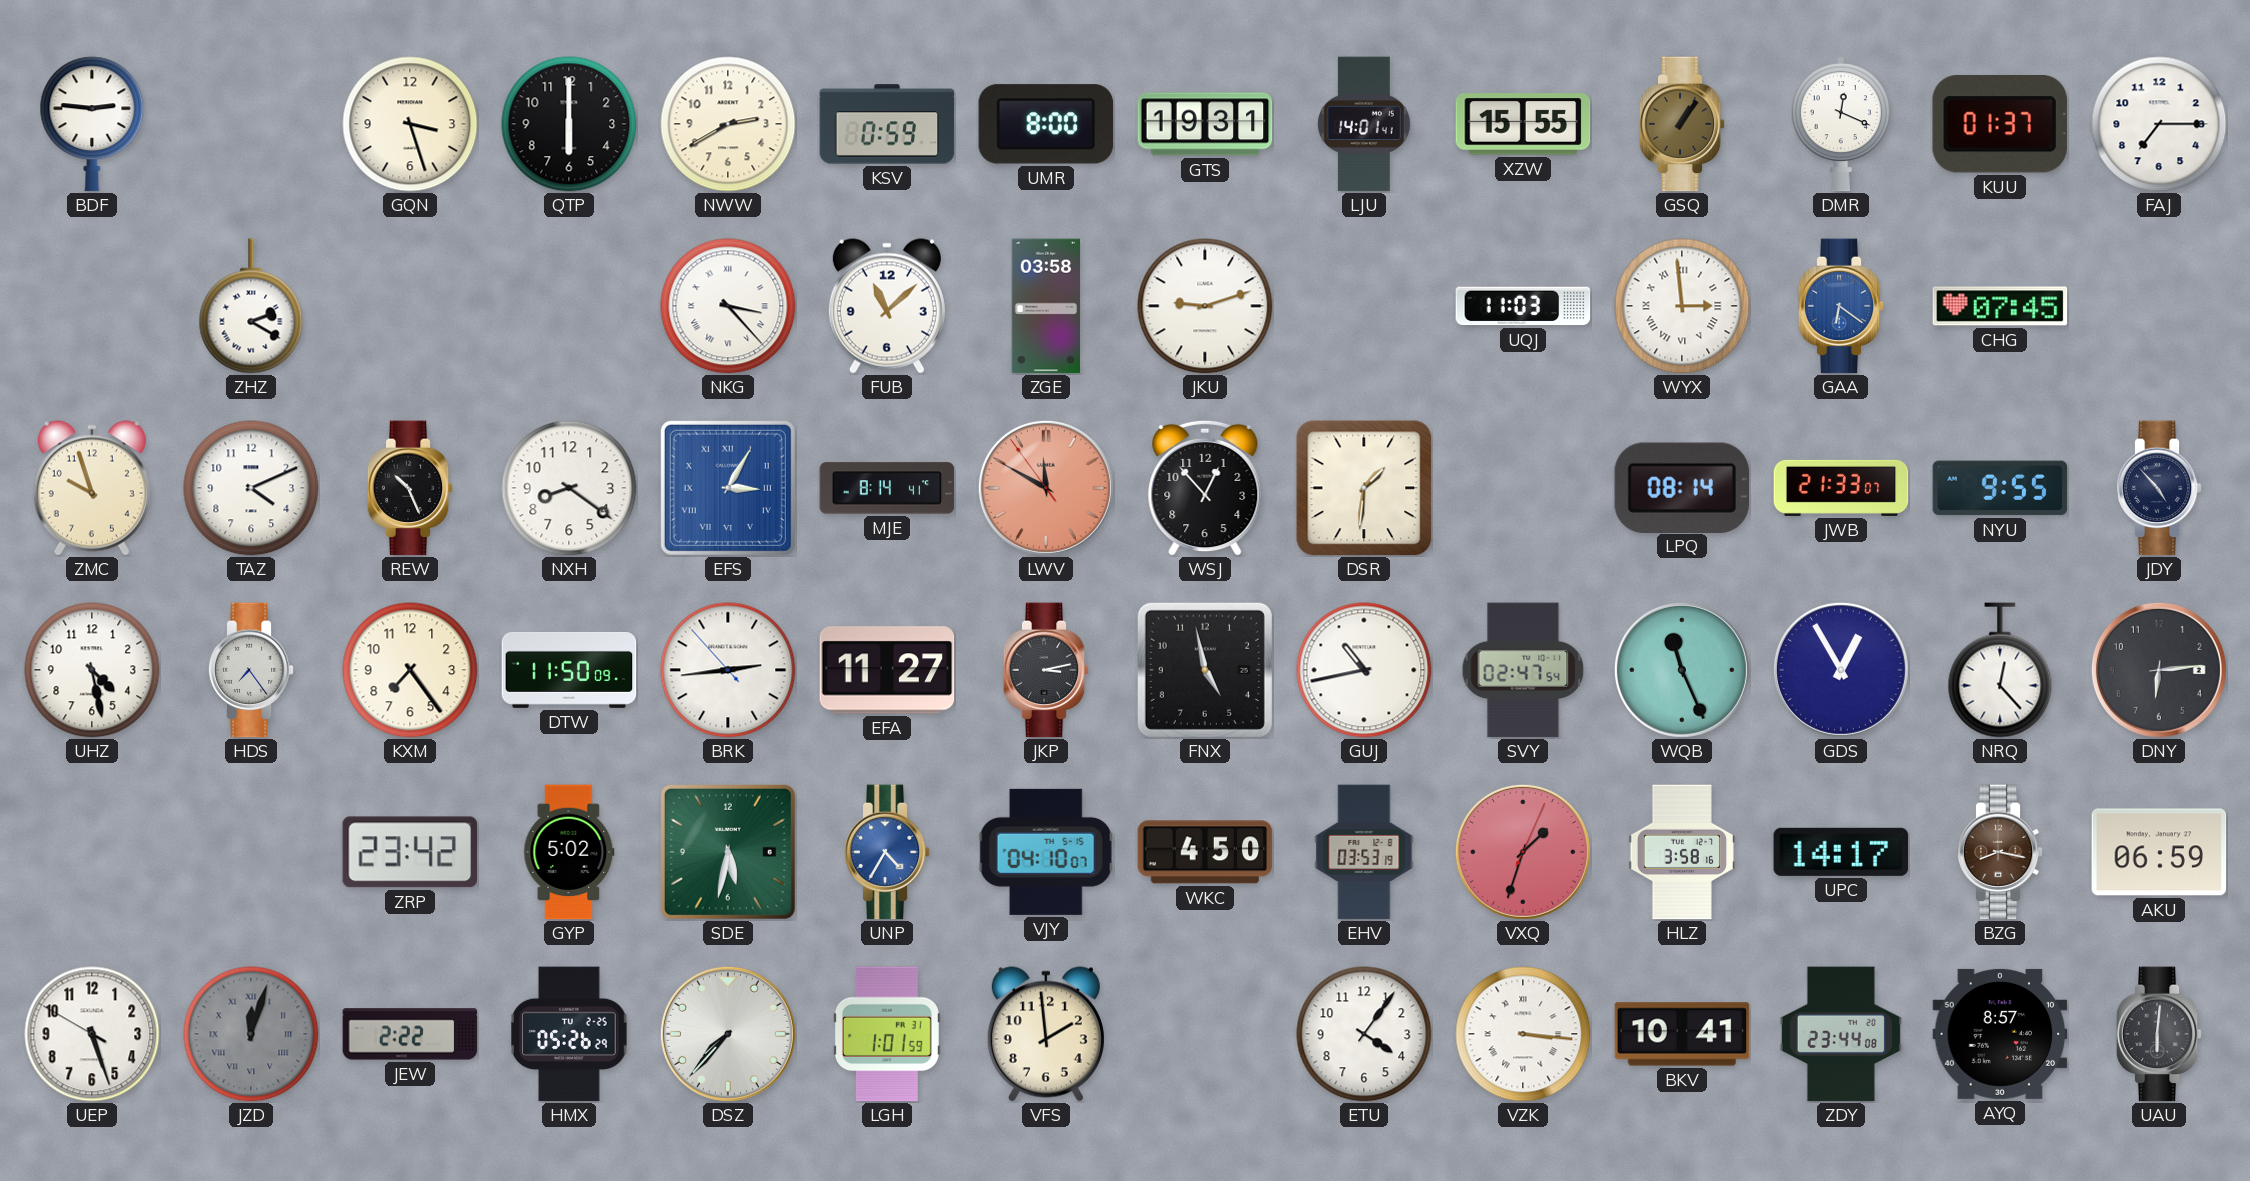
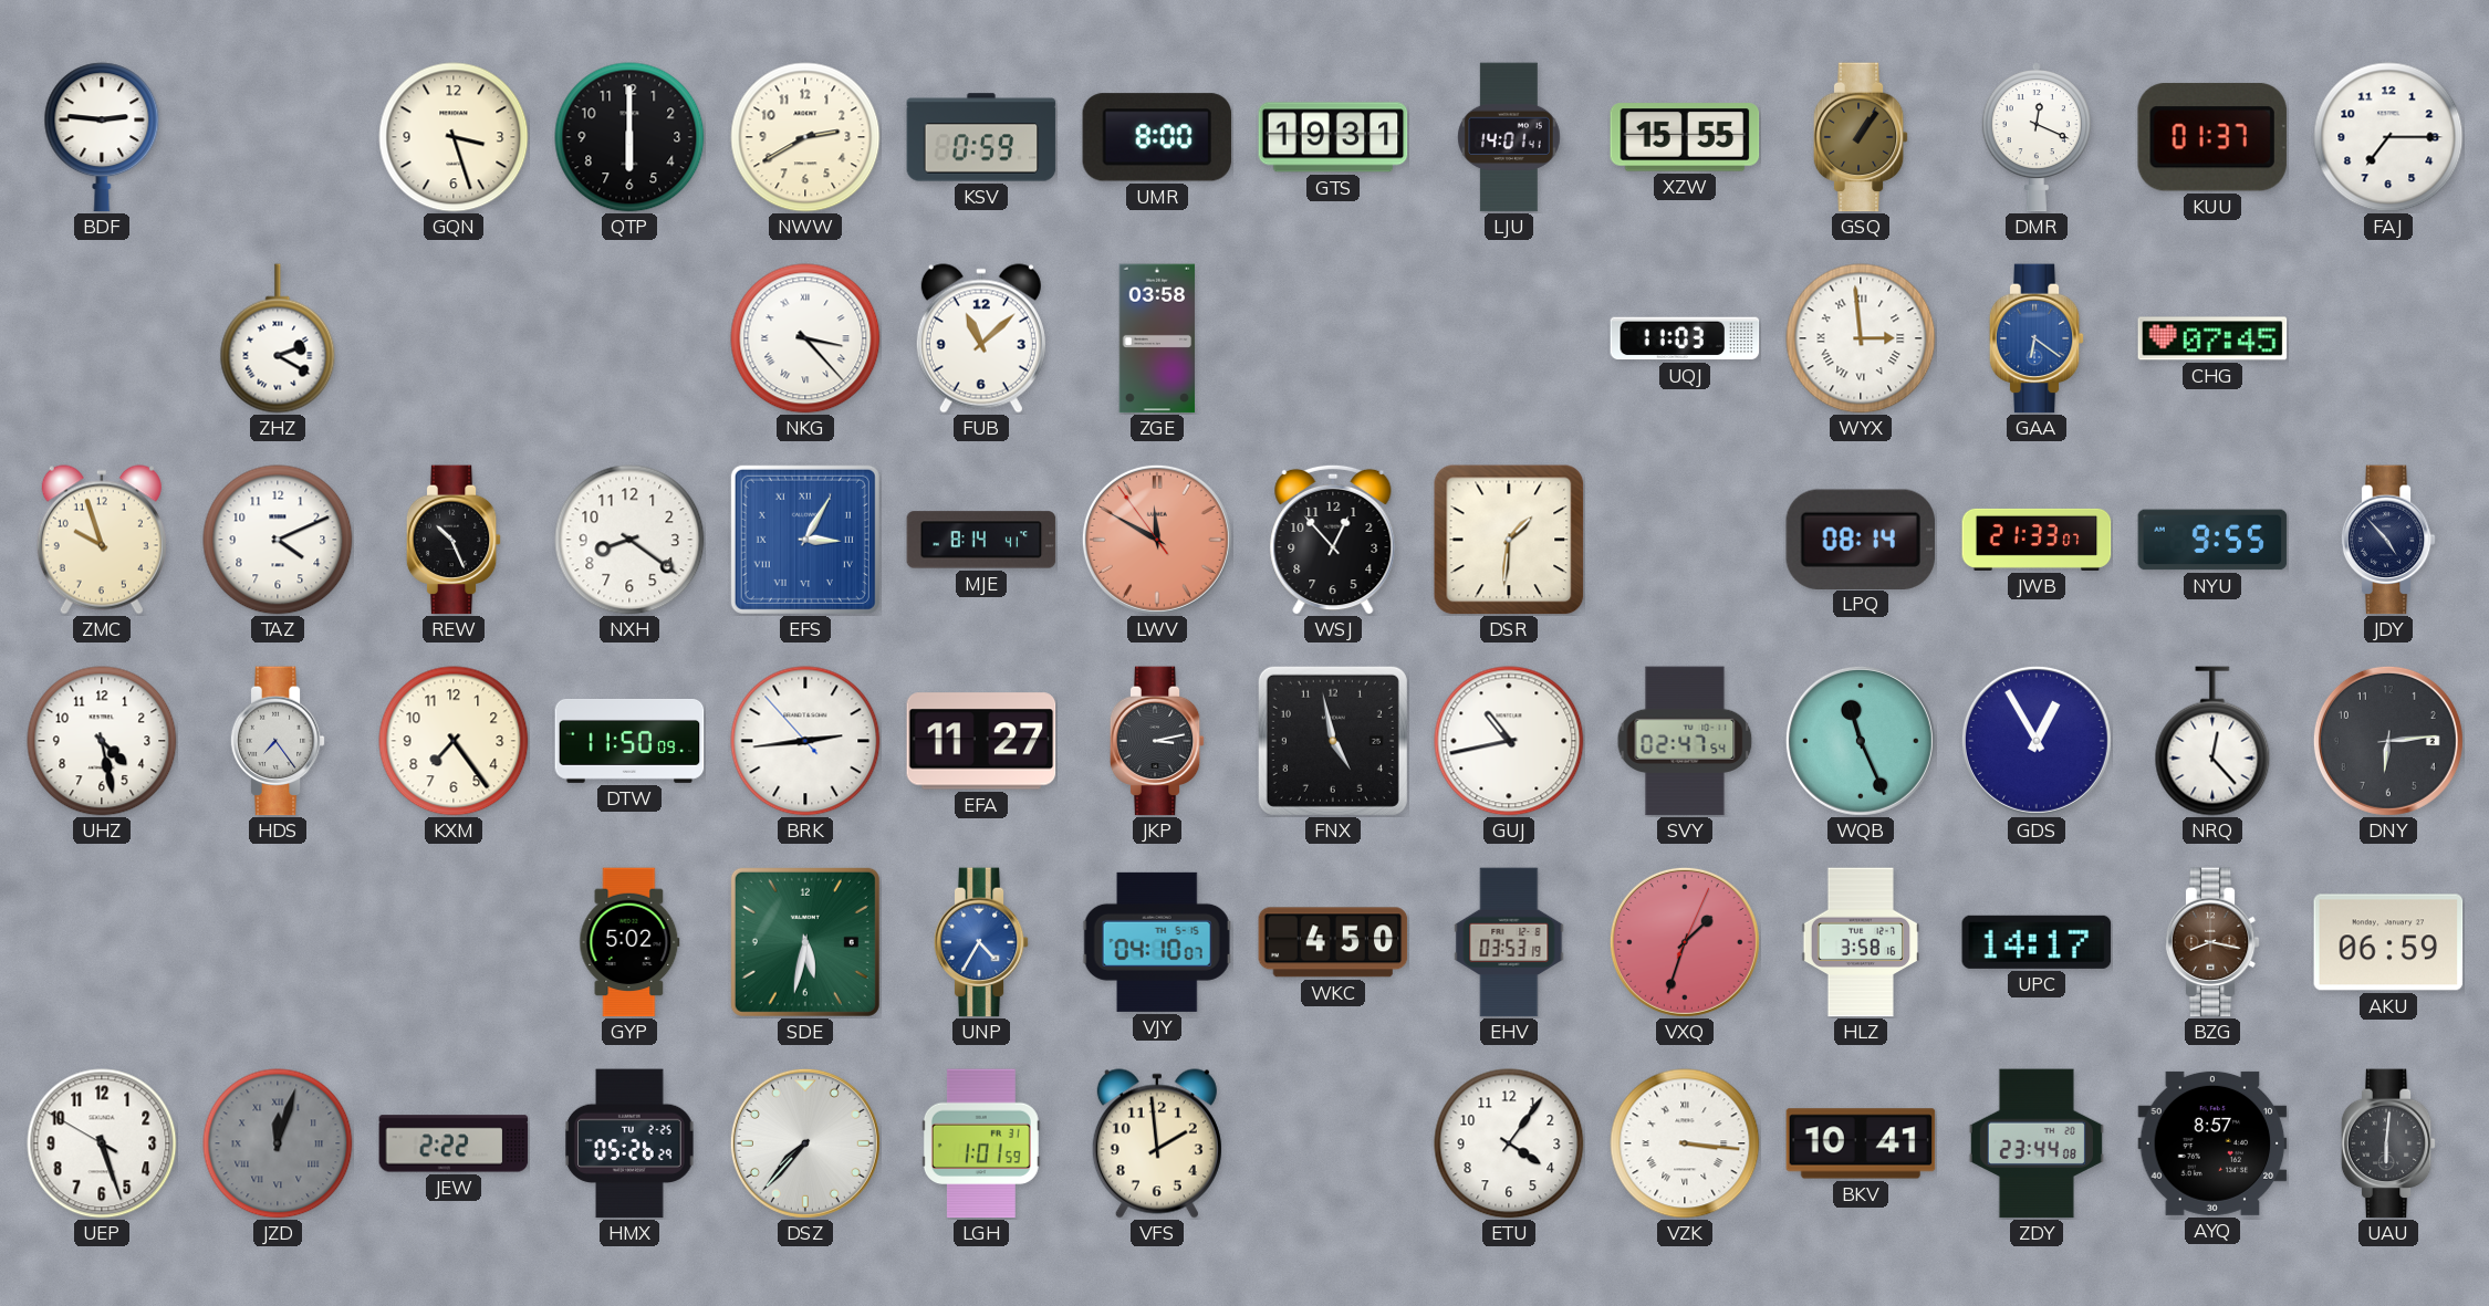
JKU: 9:12 -> none
ZRP: 23:42 -> none
